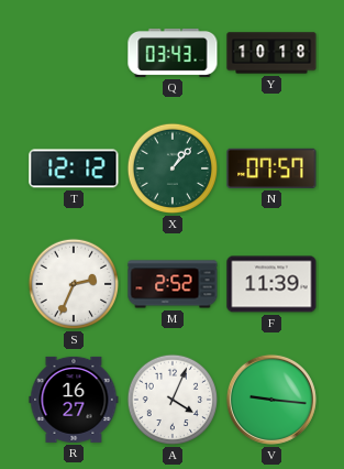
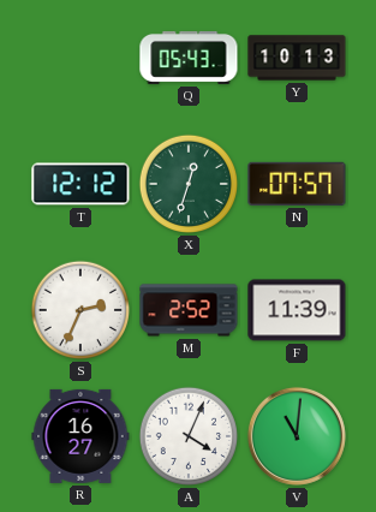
Q: 03:43 -> 05:43
Y: 10:18 -> 10:13
X: 1:07 -> 12:33
V: 9:16 -> 11:01
